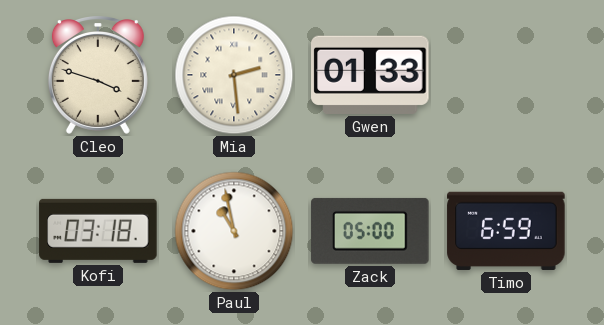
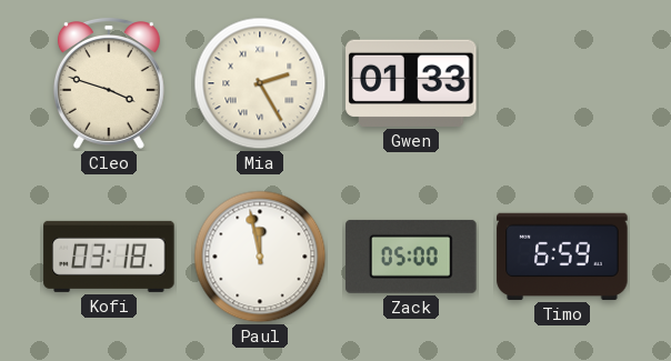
Mia: 2:29 -> 2:25
Paul: 10:58 -> 11:58
